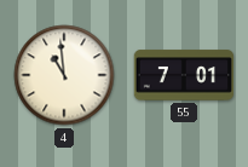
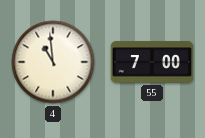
55: 7:01 -> 7:00
